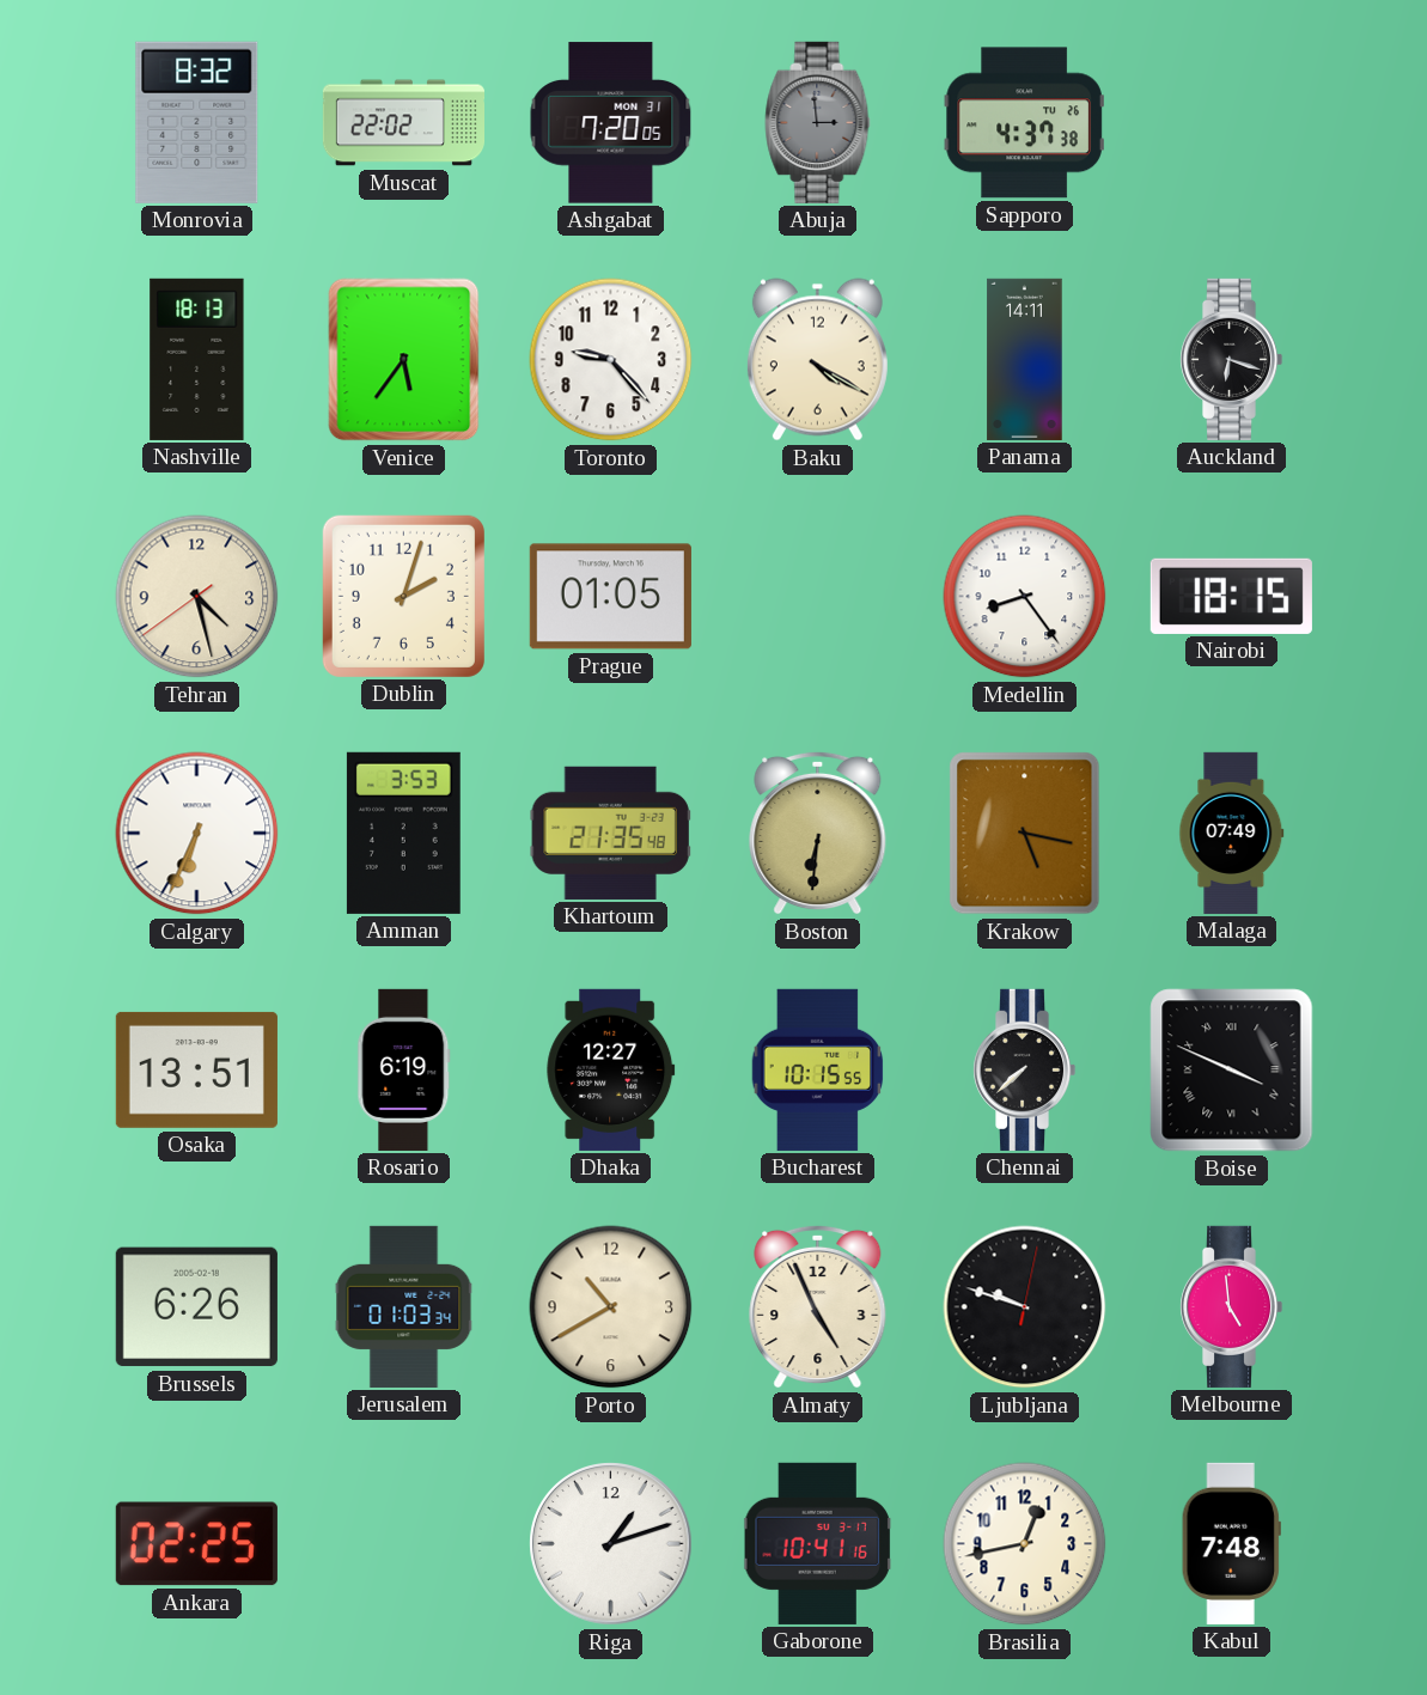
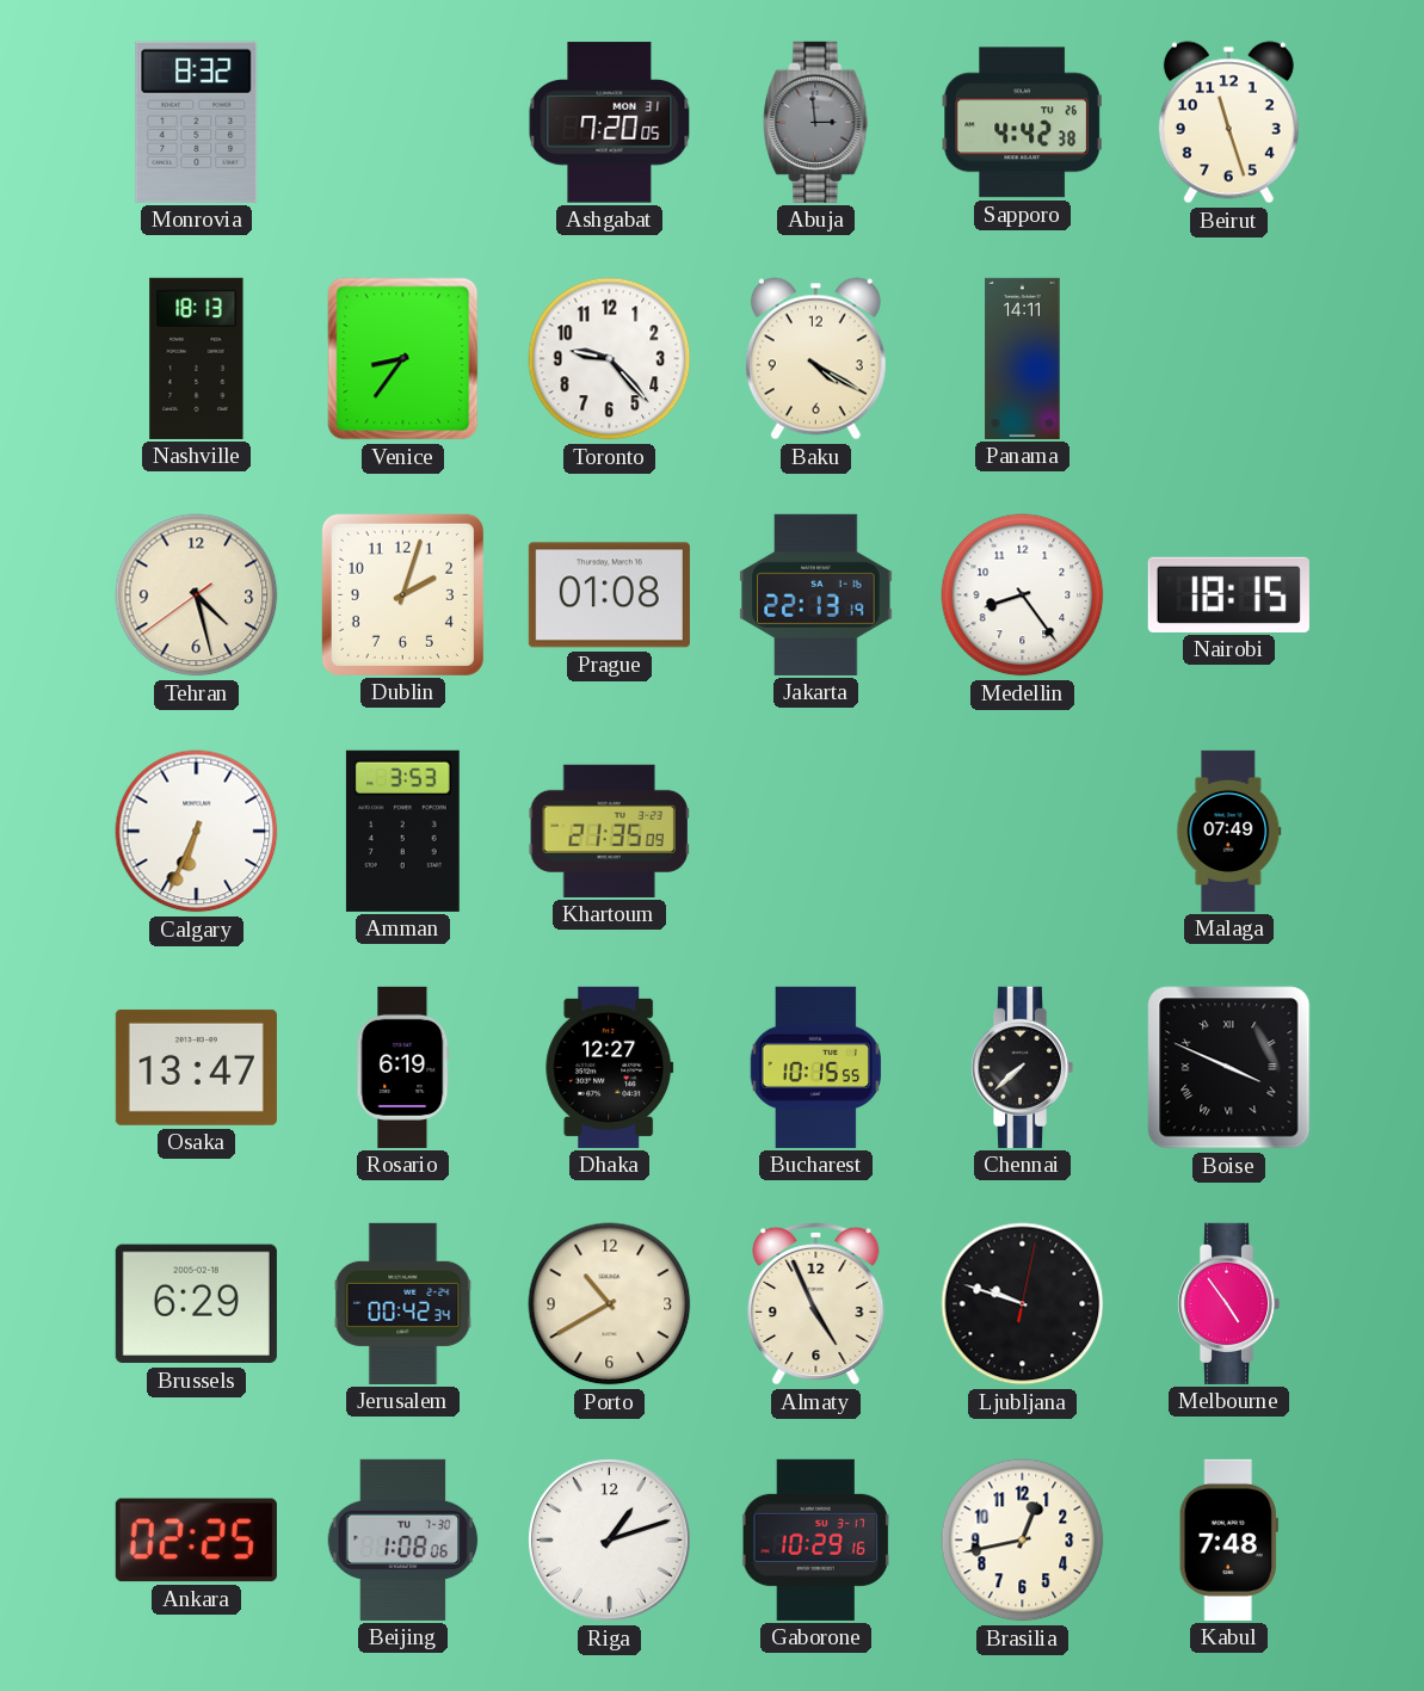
Muscat: 22:02 -> none
Sapporo: 4:37 -> 4:42
Beirut: none -> 11:27
Venice: 5:36 -> 8:36
Auckland: 6:18 -> none
Prague: 01:05 -> 01:08
Jakarta: none -> 22:13
Khartoum: 21:35:48 -> 21:35:09
Boston: 6:31 -> none
Krakow: 5:17 -> none
Osaka: 13:51 -> 13:47
Brussels: 6:26 -> 6:29
Jerusalem: 01:03 -> 00:42
Melbourne: 4:59 -> 4:54
Beijing: none -> 1:08
Gaborone: 10:41 -> 10:29
